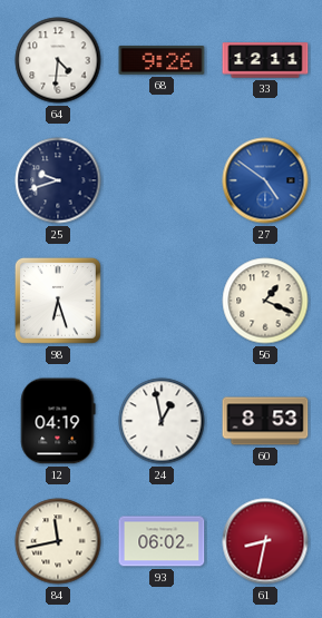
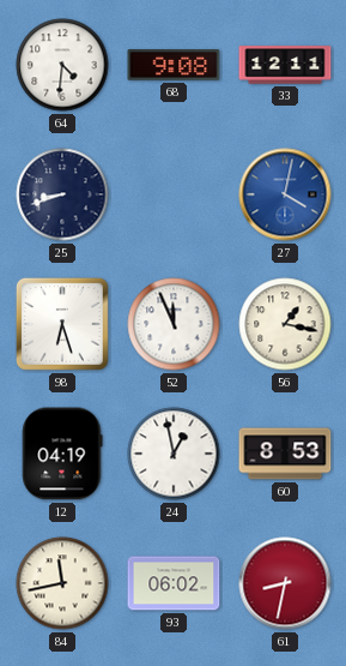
68: 9:26 -> 9:08
25: 9:42 -> 8:42
27: 4:51 -> 4:02
52: none -> 11:56
56: 1:19 -> 1:17
